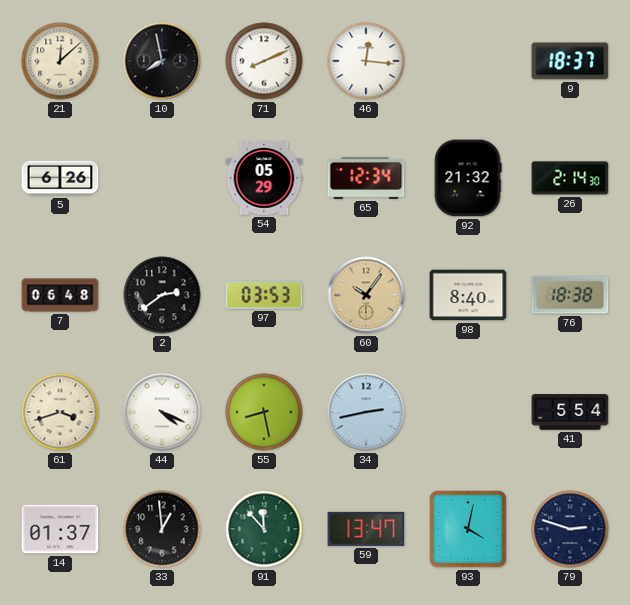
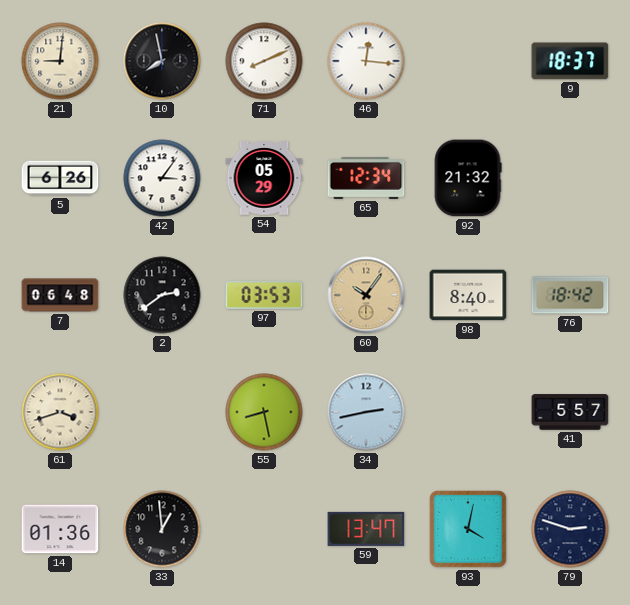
21: 12:08 -> 9:01
42: none -> 3:06
26: 2:14 -> none
76: 18:38 -> 18:42
44: 4:19 -> none
41: 5:54 -> 5:57
14: 01:37 -> 01:36
91: 11:53 -> none
